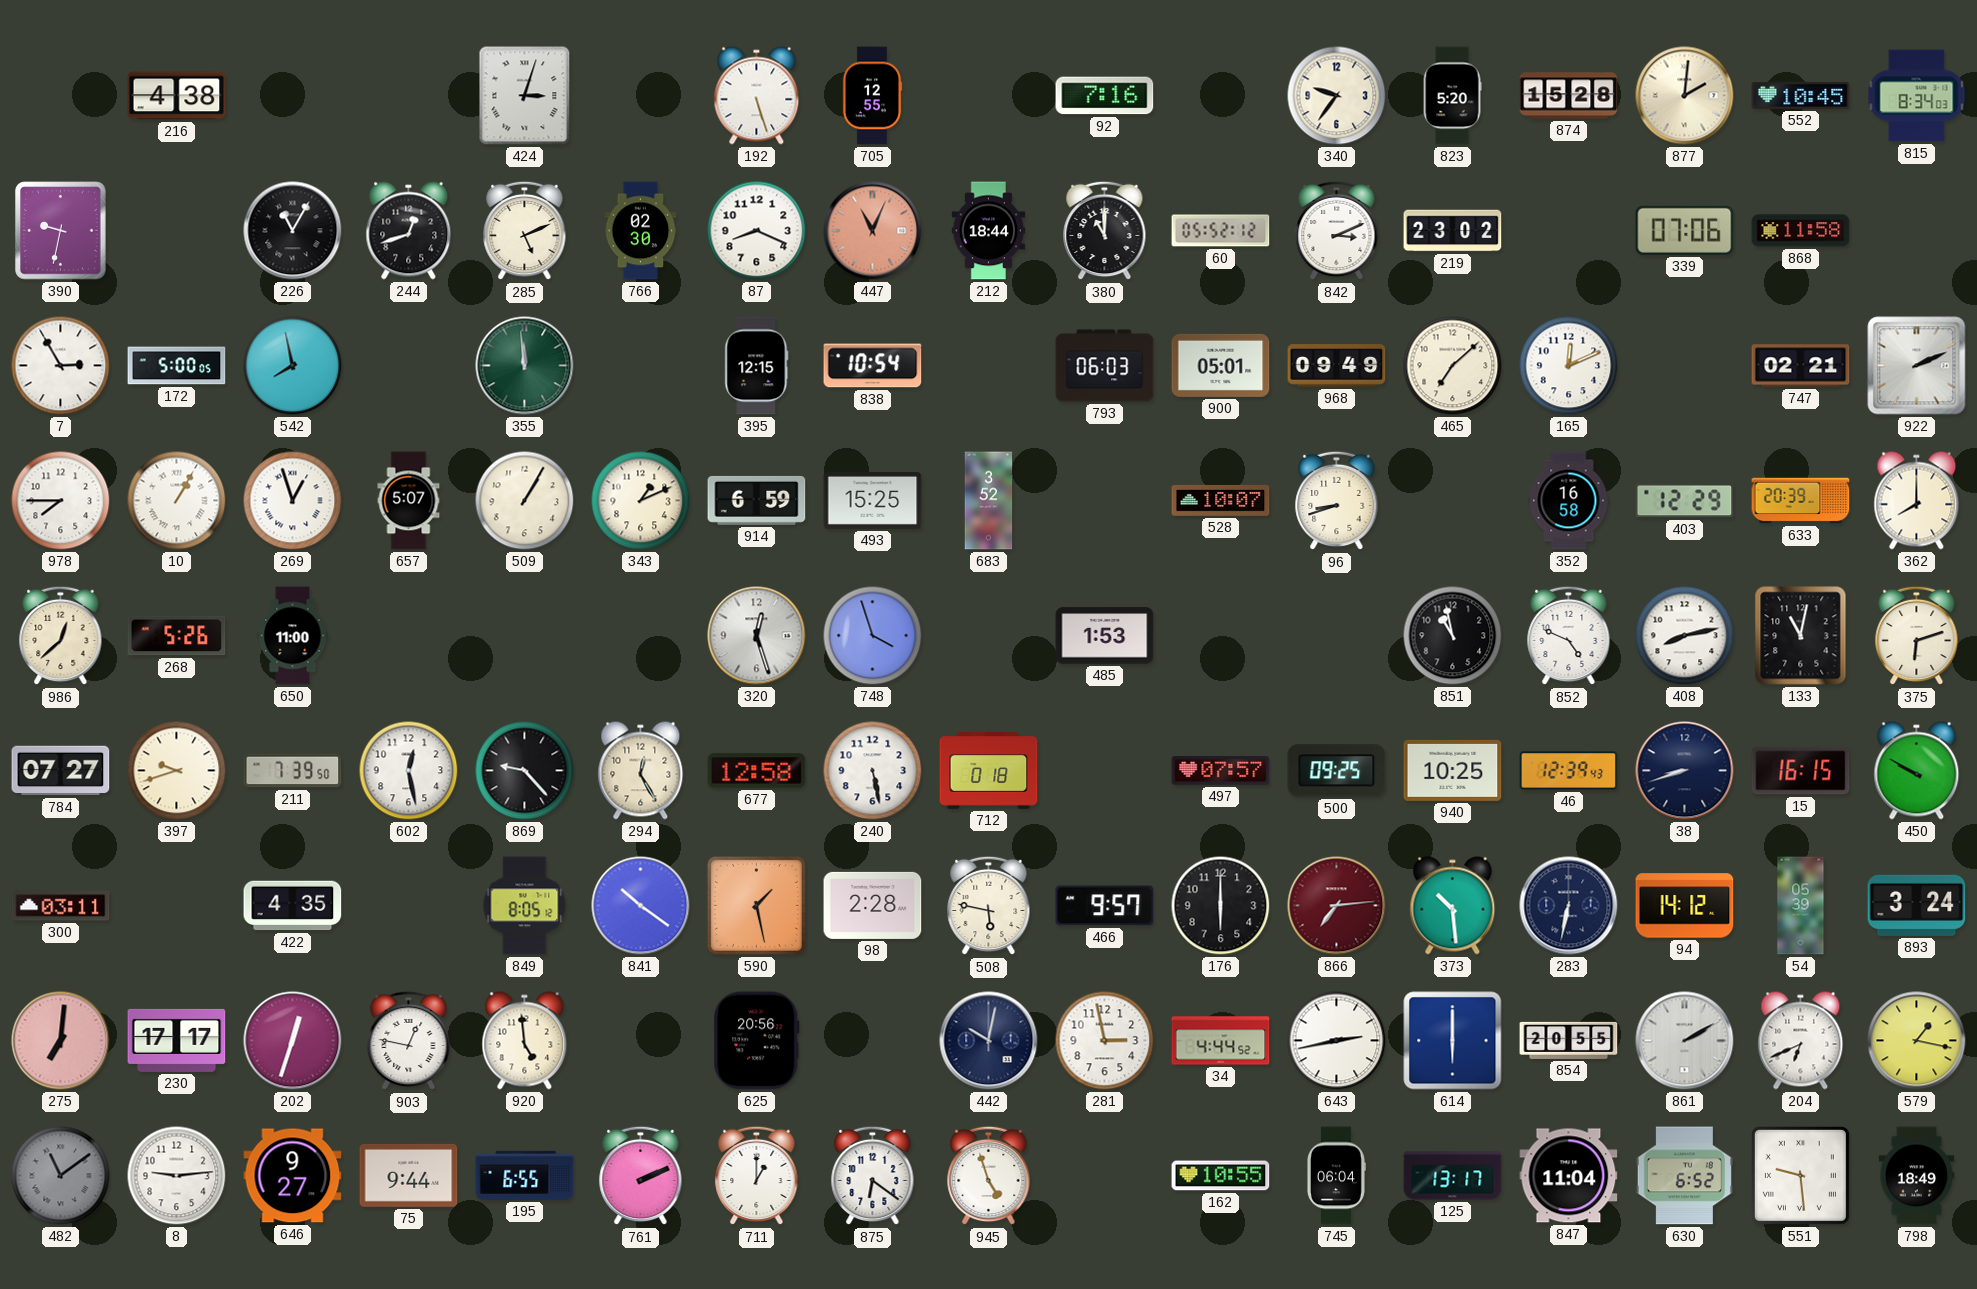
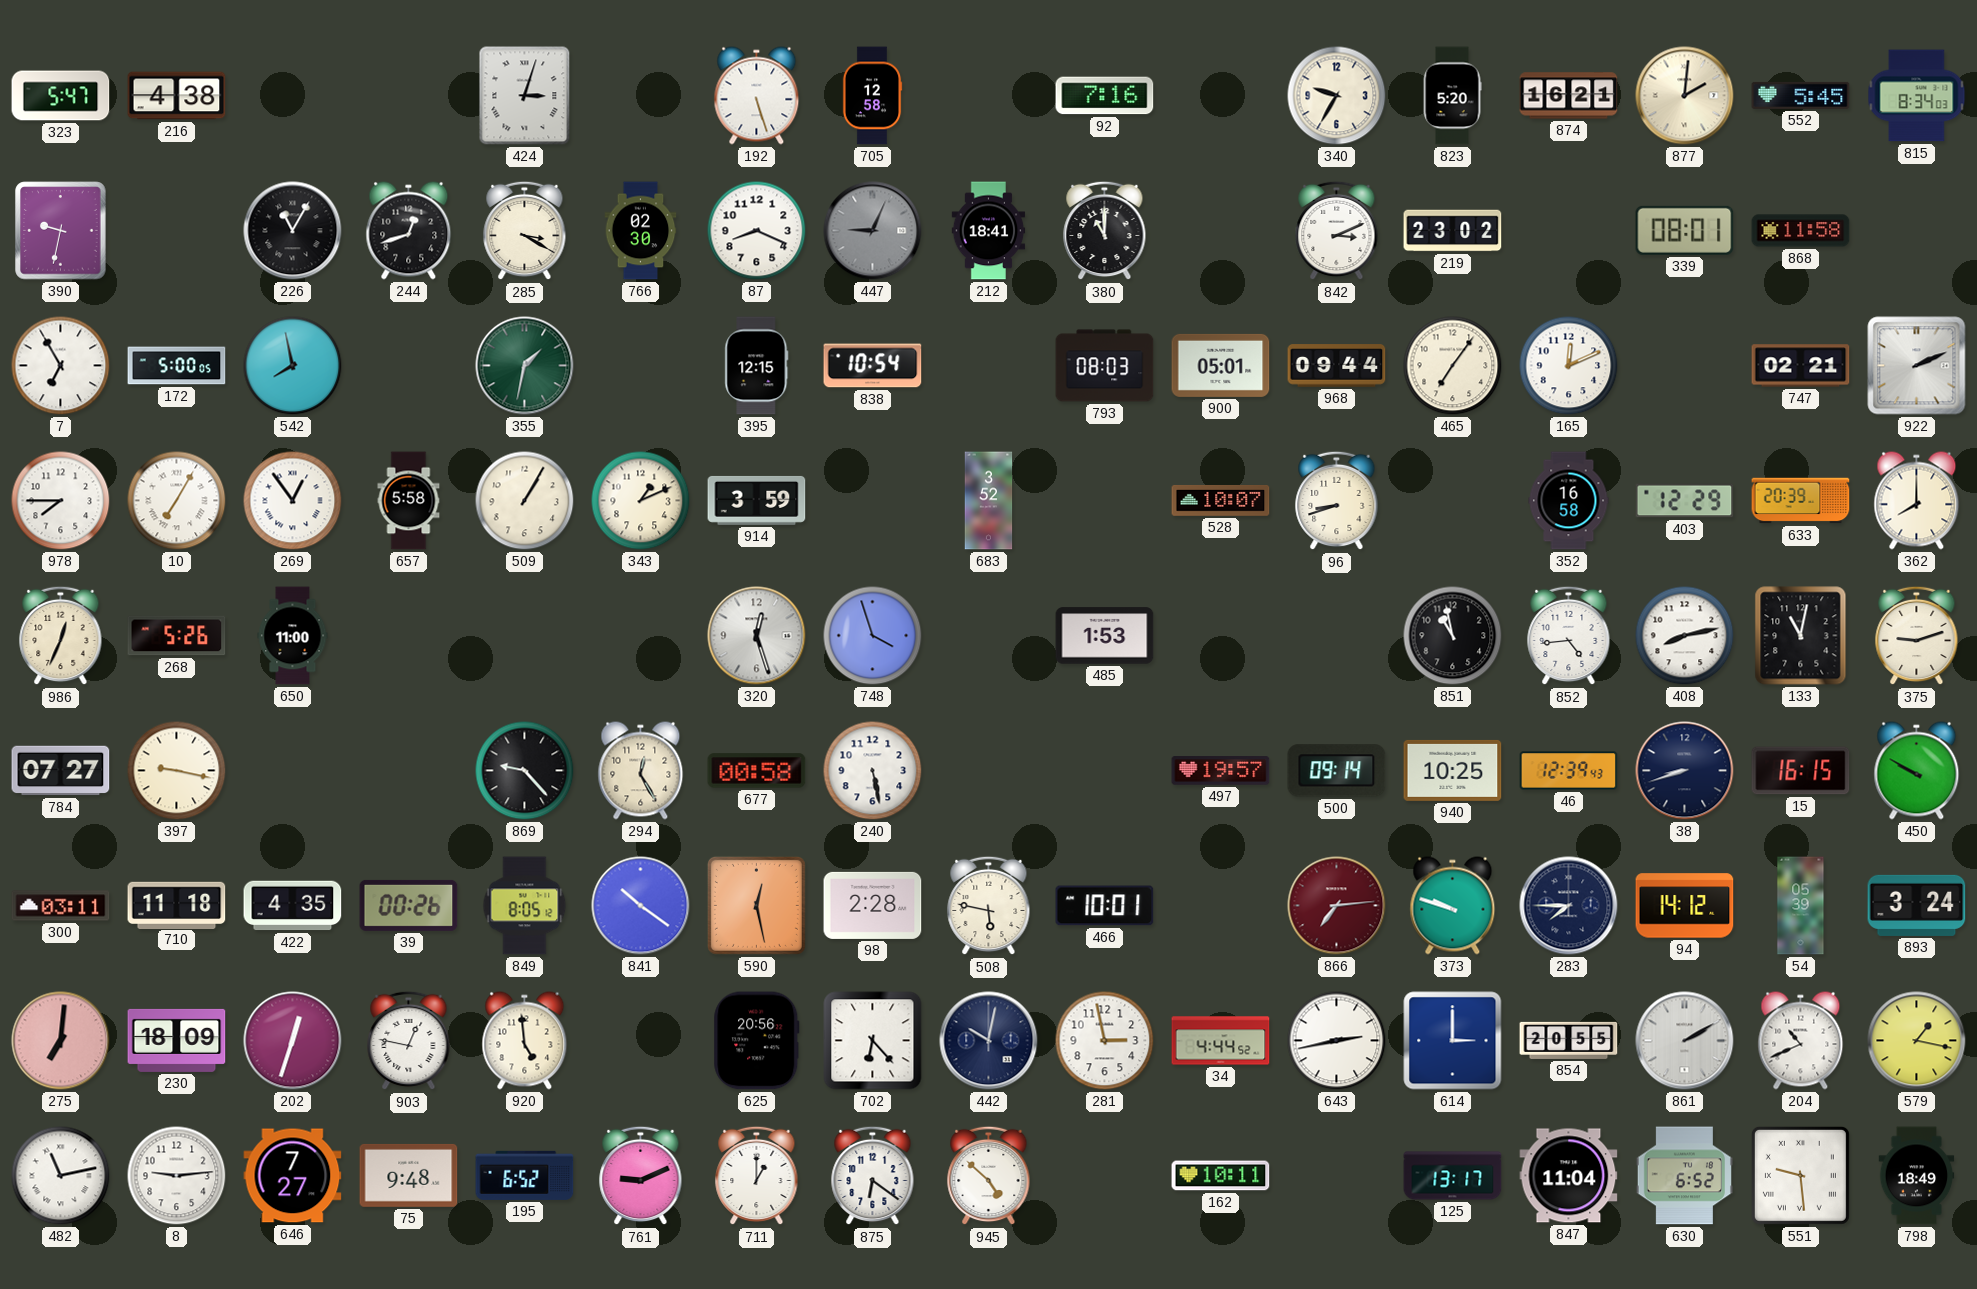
323: none -> 5:47
705: 12:55 -> 12:58
340: 9:36 -> 9:35
874: 15:28 -> 16:21
552: 10:45 -> 5:45
285: 5:11 -> 3:20
447: 11:04 -> 9:04
447 dial: salmon -> grey
212: 18:44 -> 18:41
60: 05:52 -> none
339: 07:06 -> 08:01
7: 2:55 -> 6:55
355: 11:59 -> 1:32
793: 06:03 -> 08:03
968: 09:49 -> 09:44
465: 7:08 -> 7:06
10: 1:05 -> 7:05
269: 12:57 -> 12:54
657: 5:07 -> 5:58
914: 6:59 -> 3:59
493: 15:25 -> none
986: 12:38 -> 12:34
852: 4:49 -> 4:44
375: 6:12 -> 9:12
397: 9:42 -> 9:17
211: 7:39 -> none
602: 12:28 -> none
677: 12:58 -> 00:58
712: 0:18 -> none
497: 07:57 -> 19:57
500: 09:25 -> 09:14
710: none -> 11:18
39: none -> 00:26
590: 1:28 -> 12:28
466: 9:57 -> 10:01
176: 6:00 -> none
373: 10:29 -> 9:48
283: 6:32 -> 7:45
230: 17:17 -> 18:09
702: none -> 6:23
614: 6:00 -> 3:00
204: 6:41 -> 10:41
482: 11:09 -> 11:13
482 dial: grey -> white
646: 9:27 -> 7:27
75: 9:44 -> 9:48
195: 6:55 -> 6:52
761: 2:11 -> 9:11
945: 4:57 -> 4:52
162: 10:55 -> 10:11
745: 06:04 -> none
